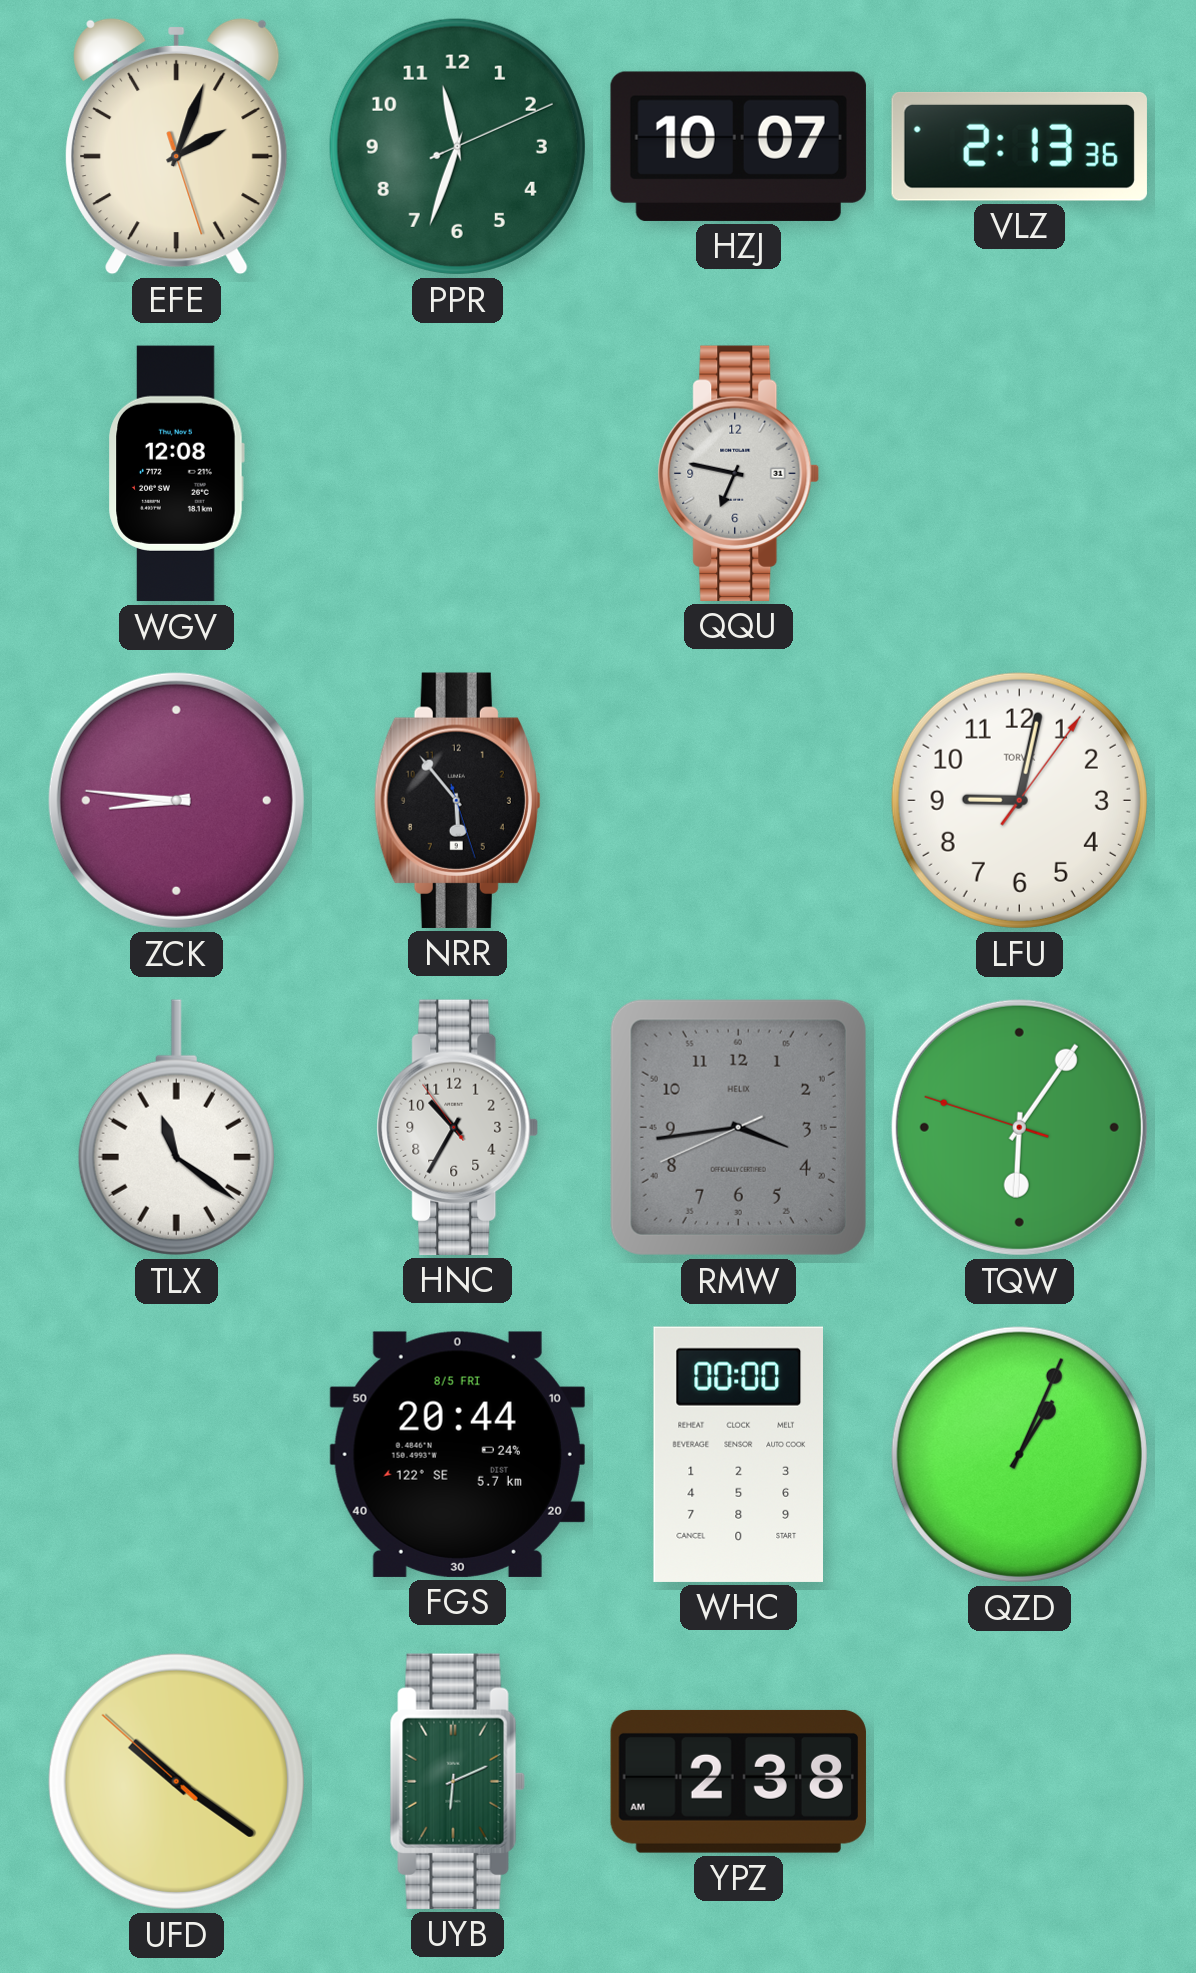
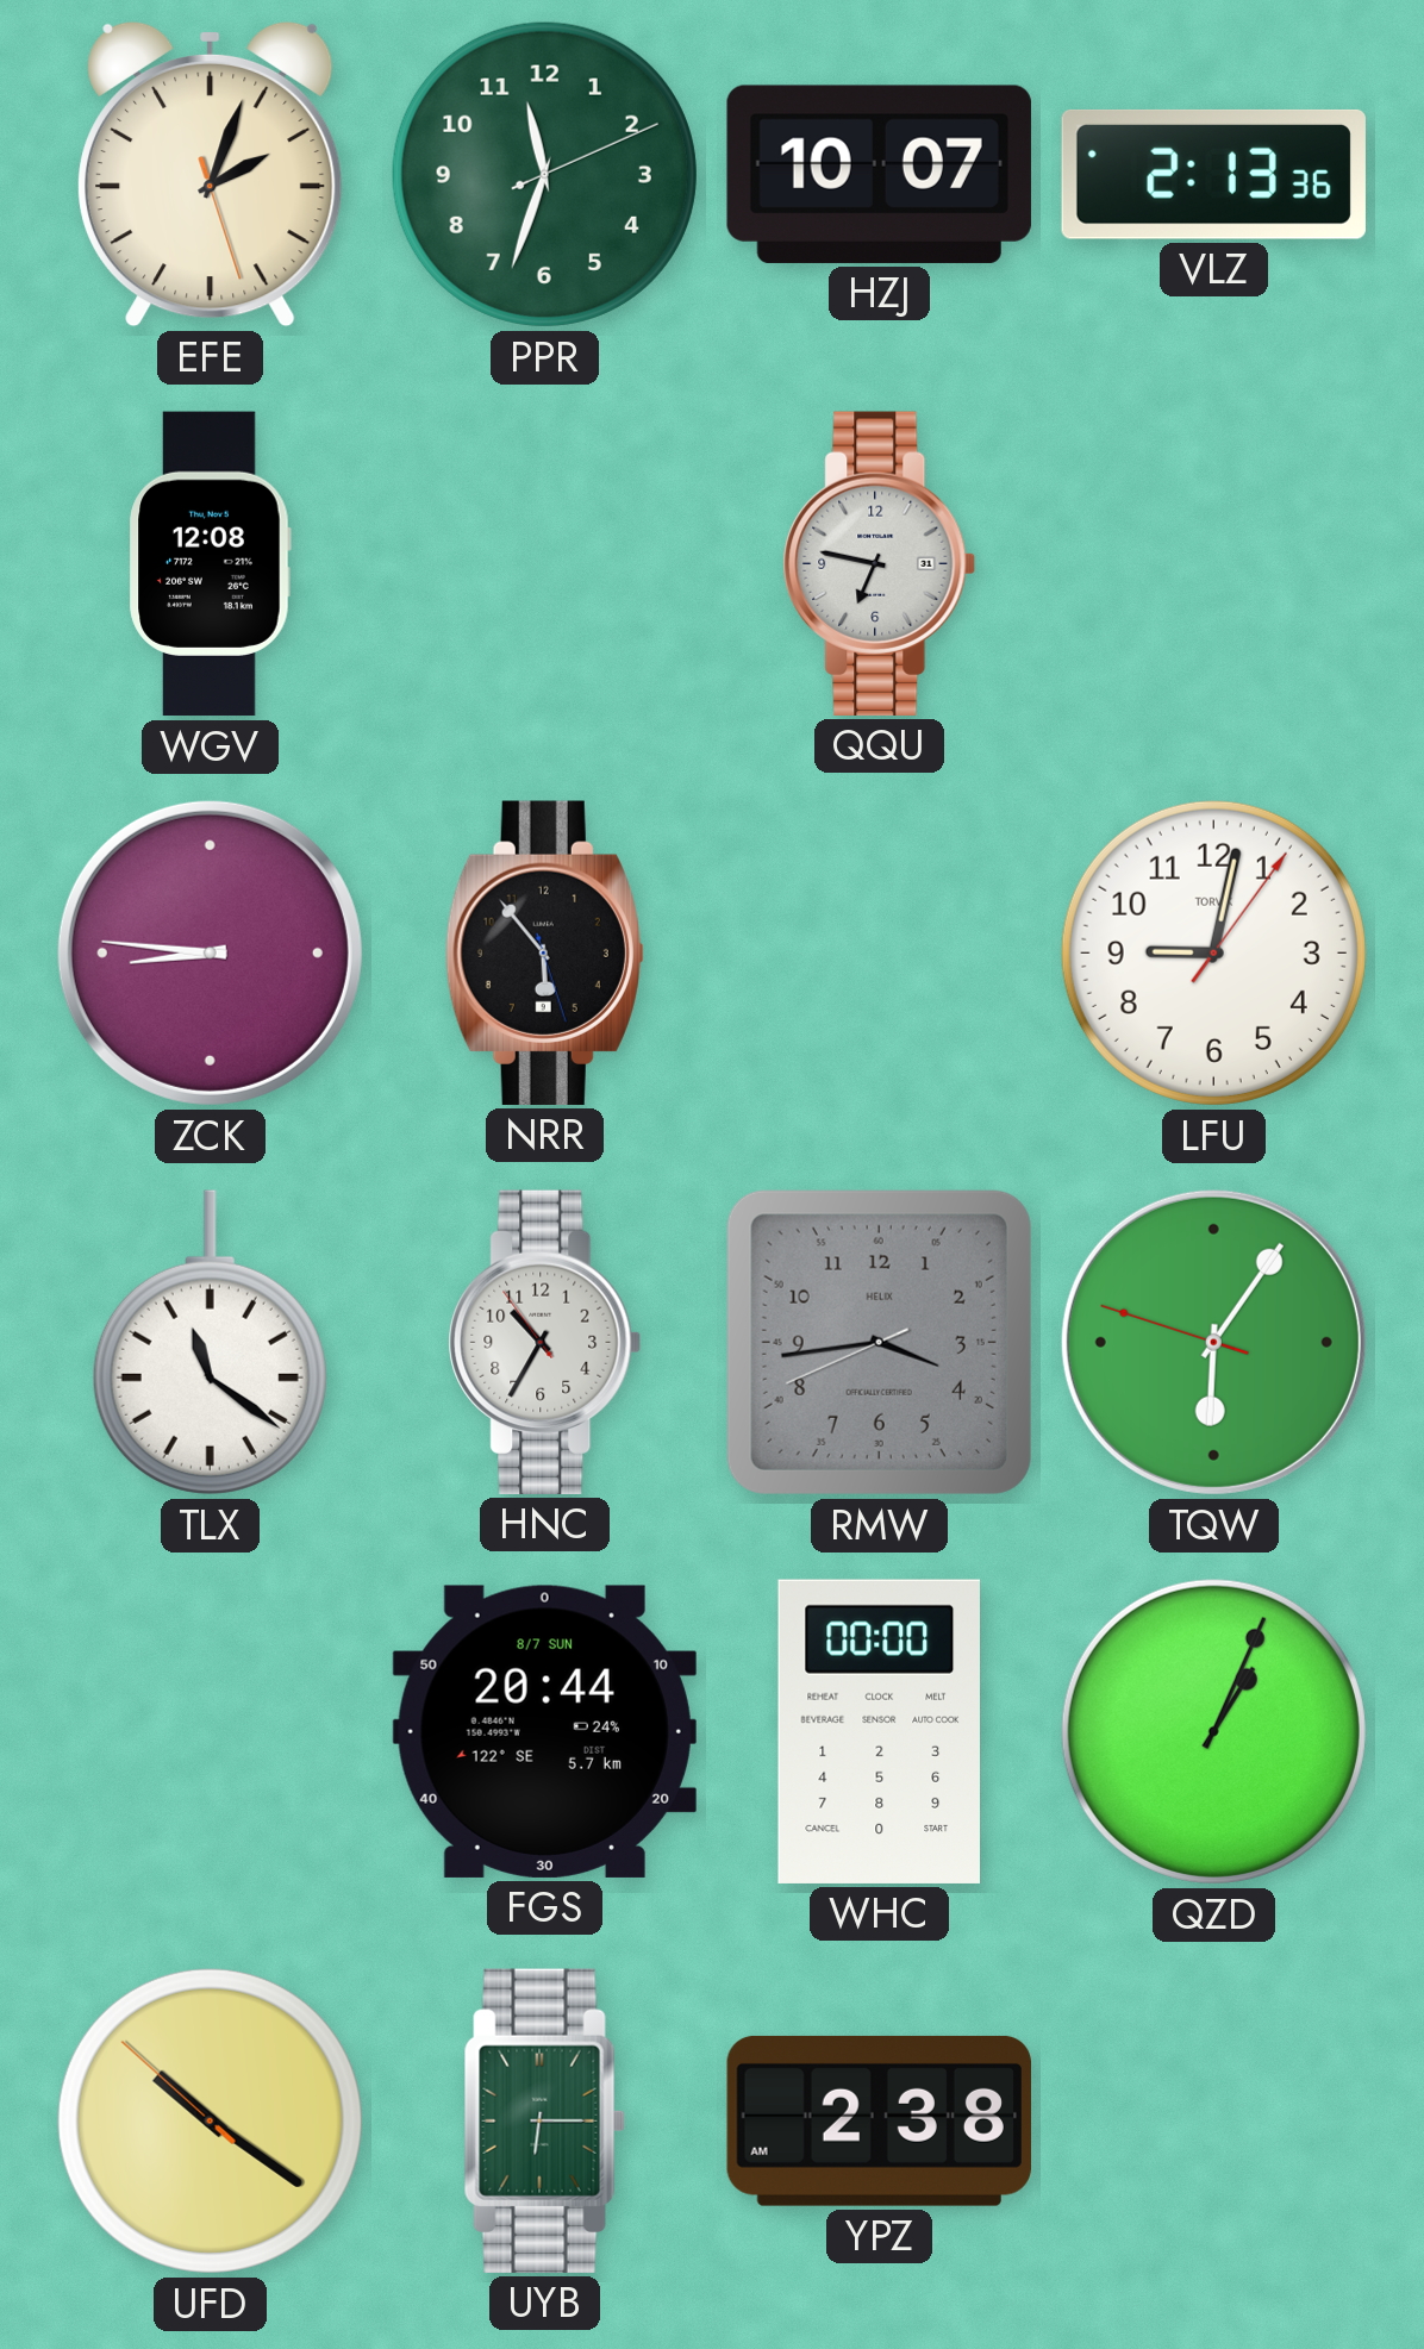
FGS date: 8/5 FRI -> 8/7 SUN
UYB: 6:11 -> 6:15
